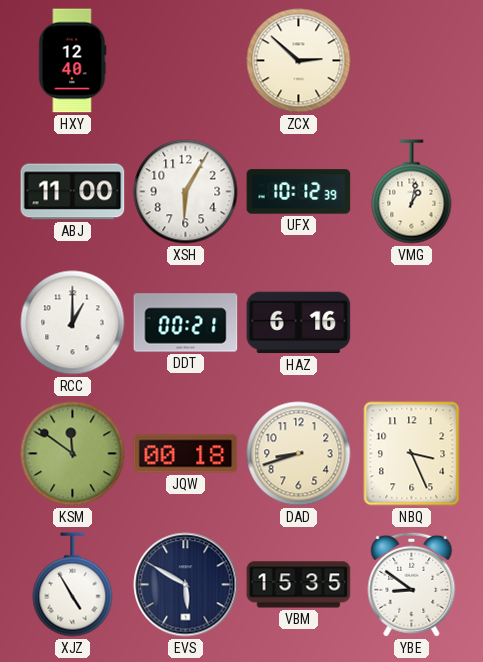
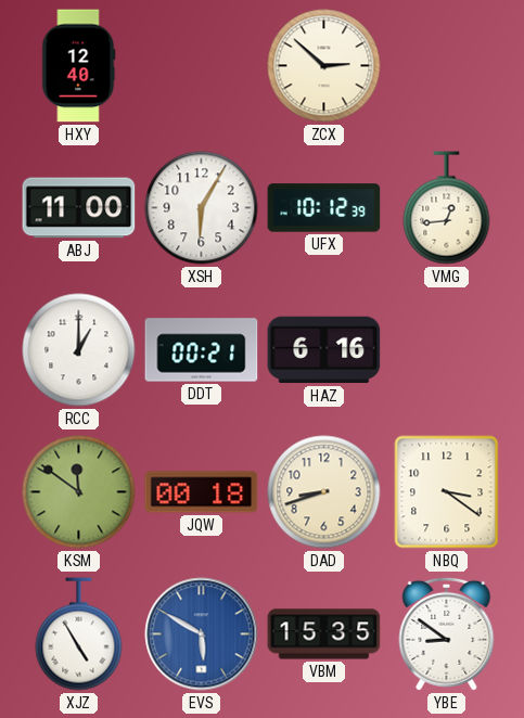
VMG: 1:02 -> 12:44
NBQ: 3:26 -> 3:21
EVS dial: navy -> blue
